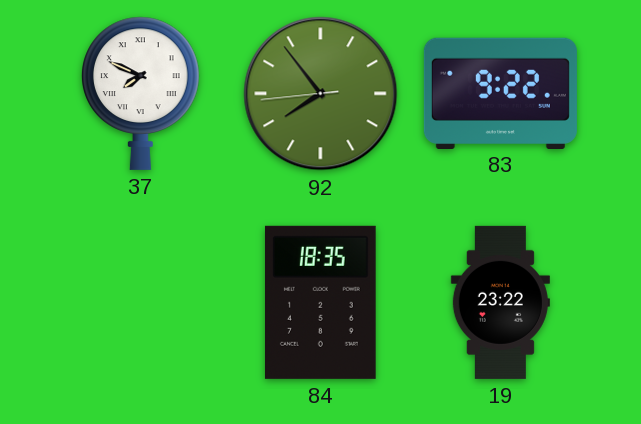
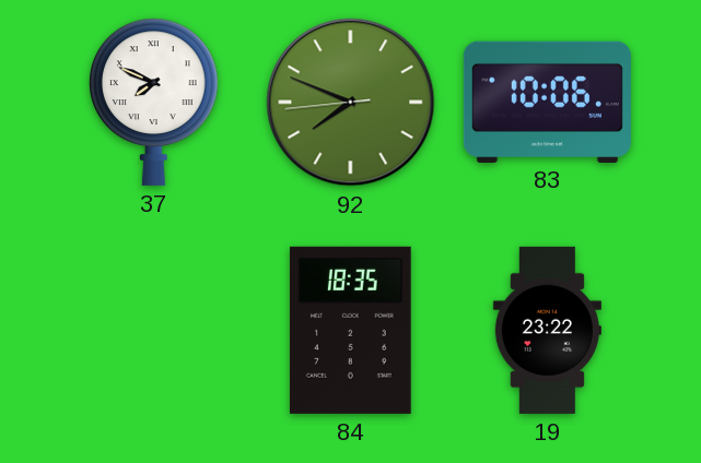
92: 7:53 -> 7:48
83: 9:22 -> 10:06
